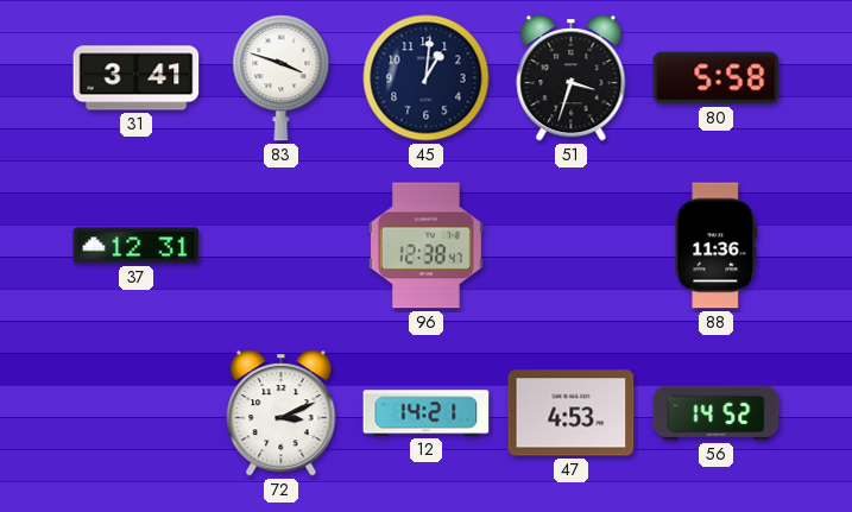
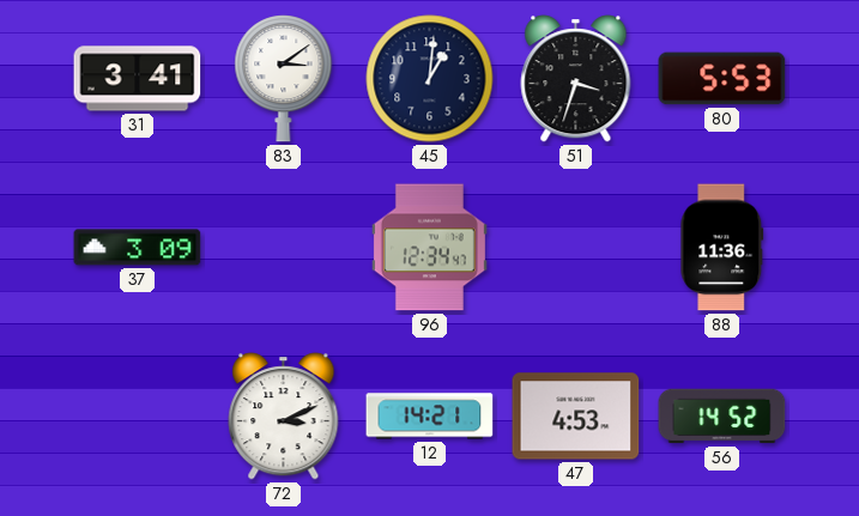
83: 3:48 -> 3:09
80: 5:58 -> 5:53
37: 12:31 -> 3:09
96: 12:38 -> 12:34
